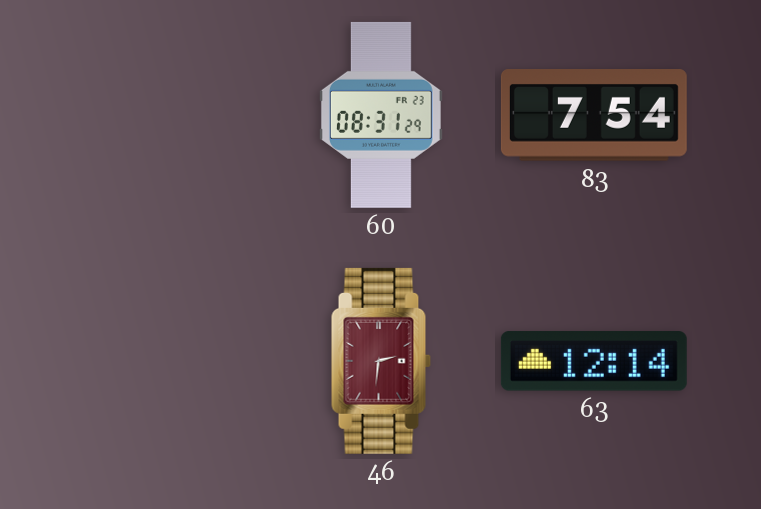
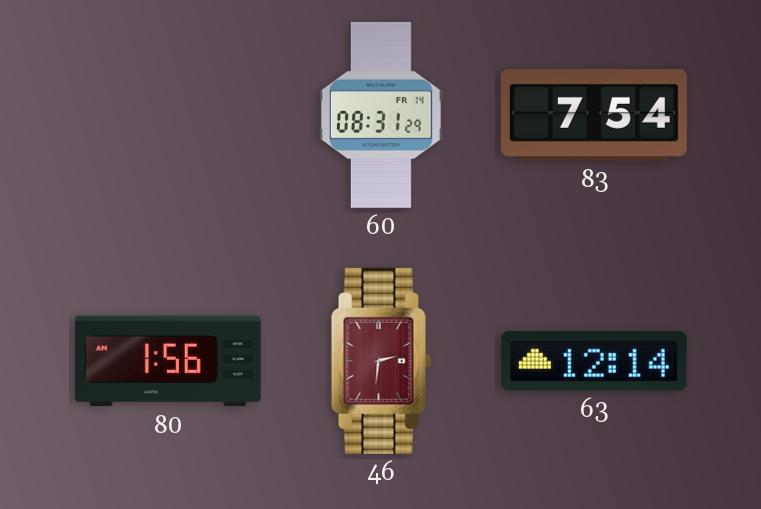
60 date: FR 23 -> FR 14
80: none -> 1:56
